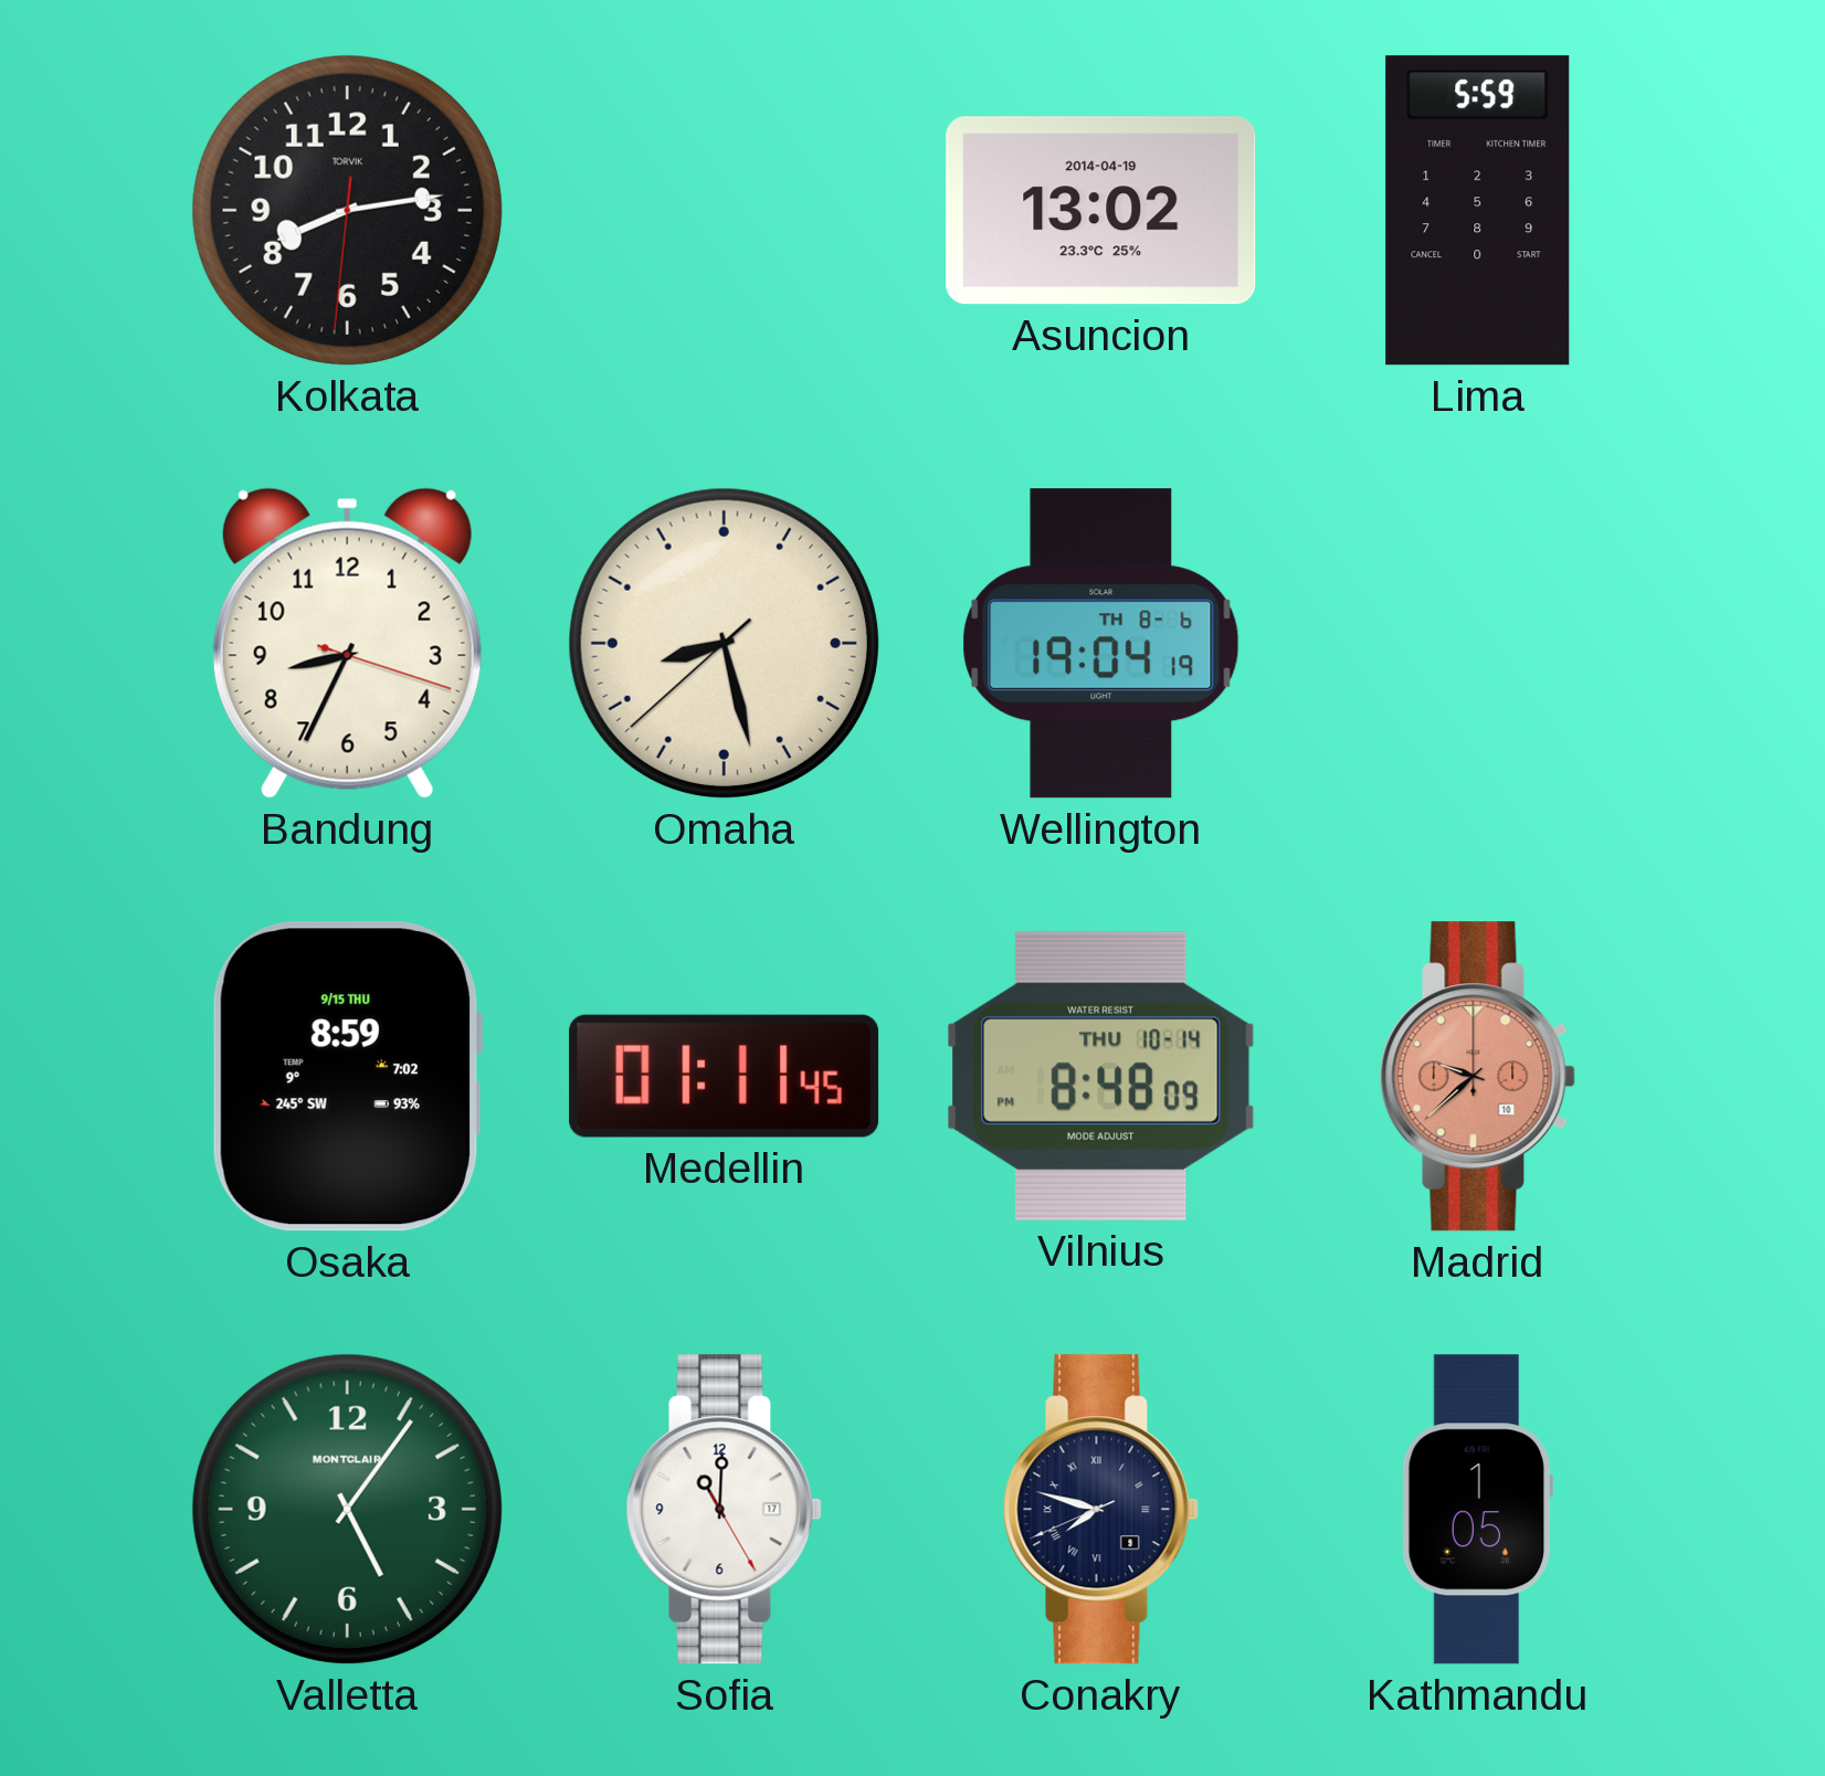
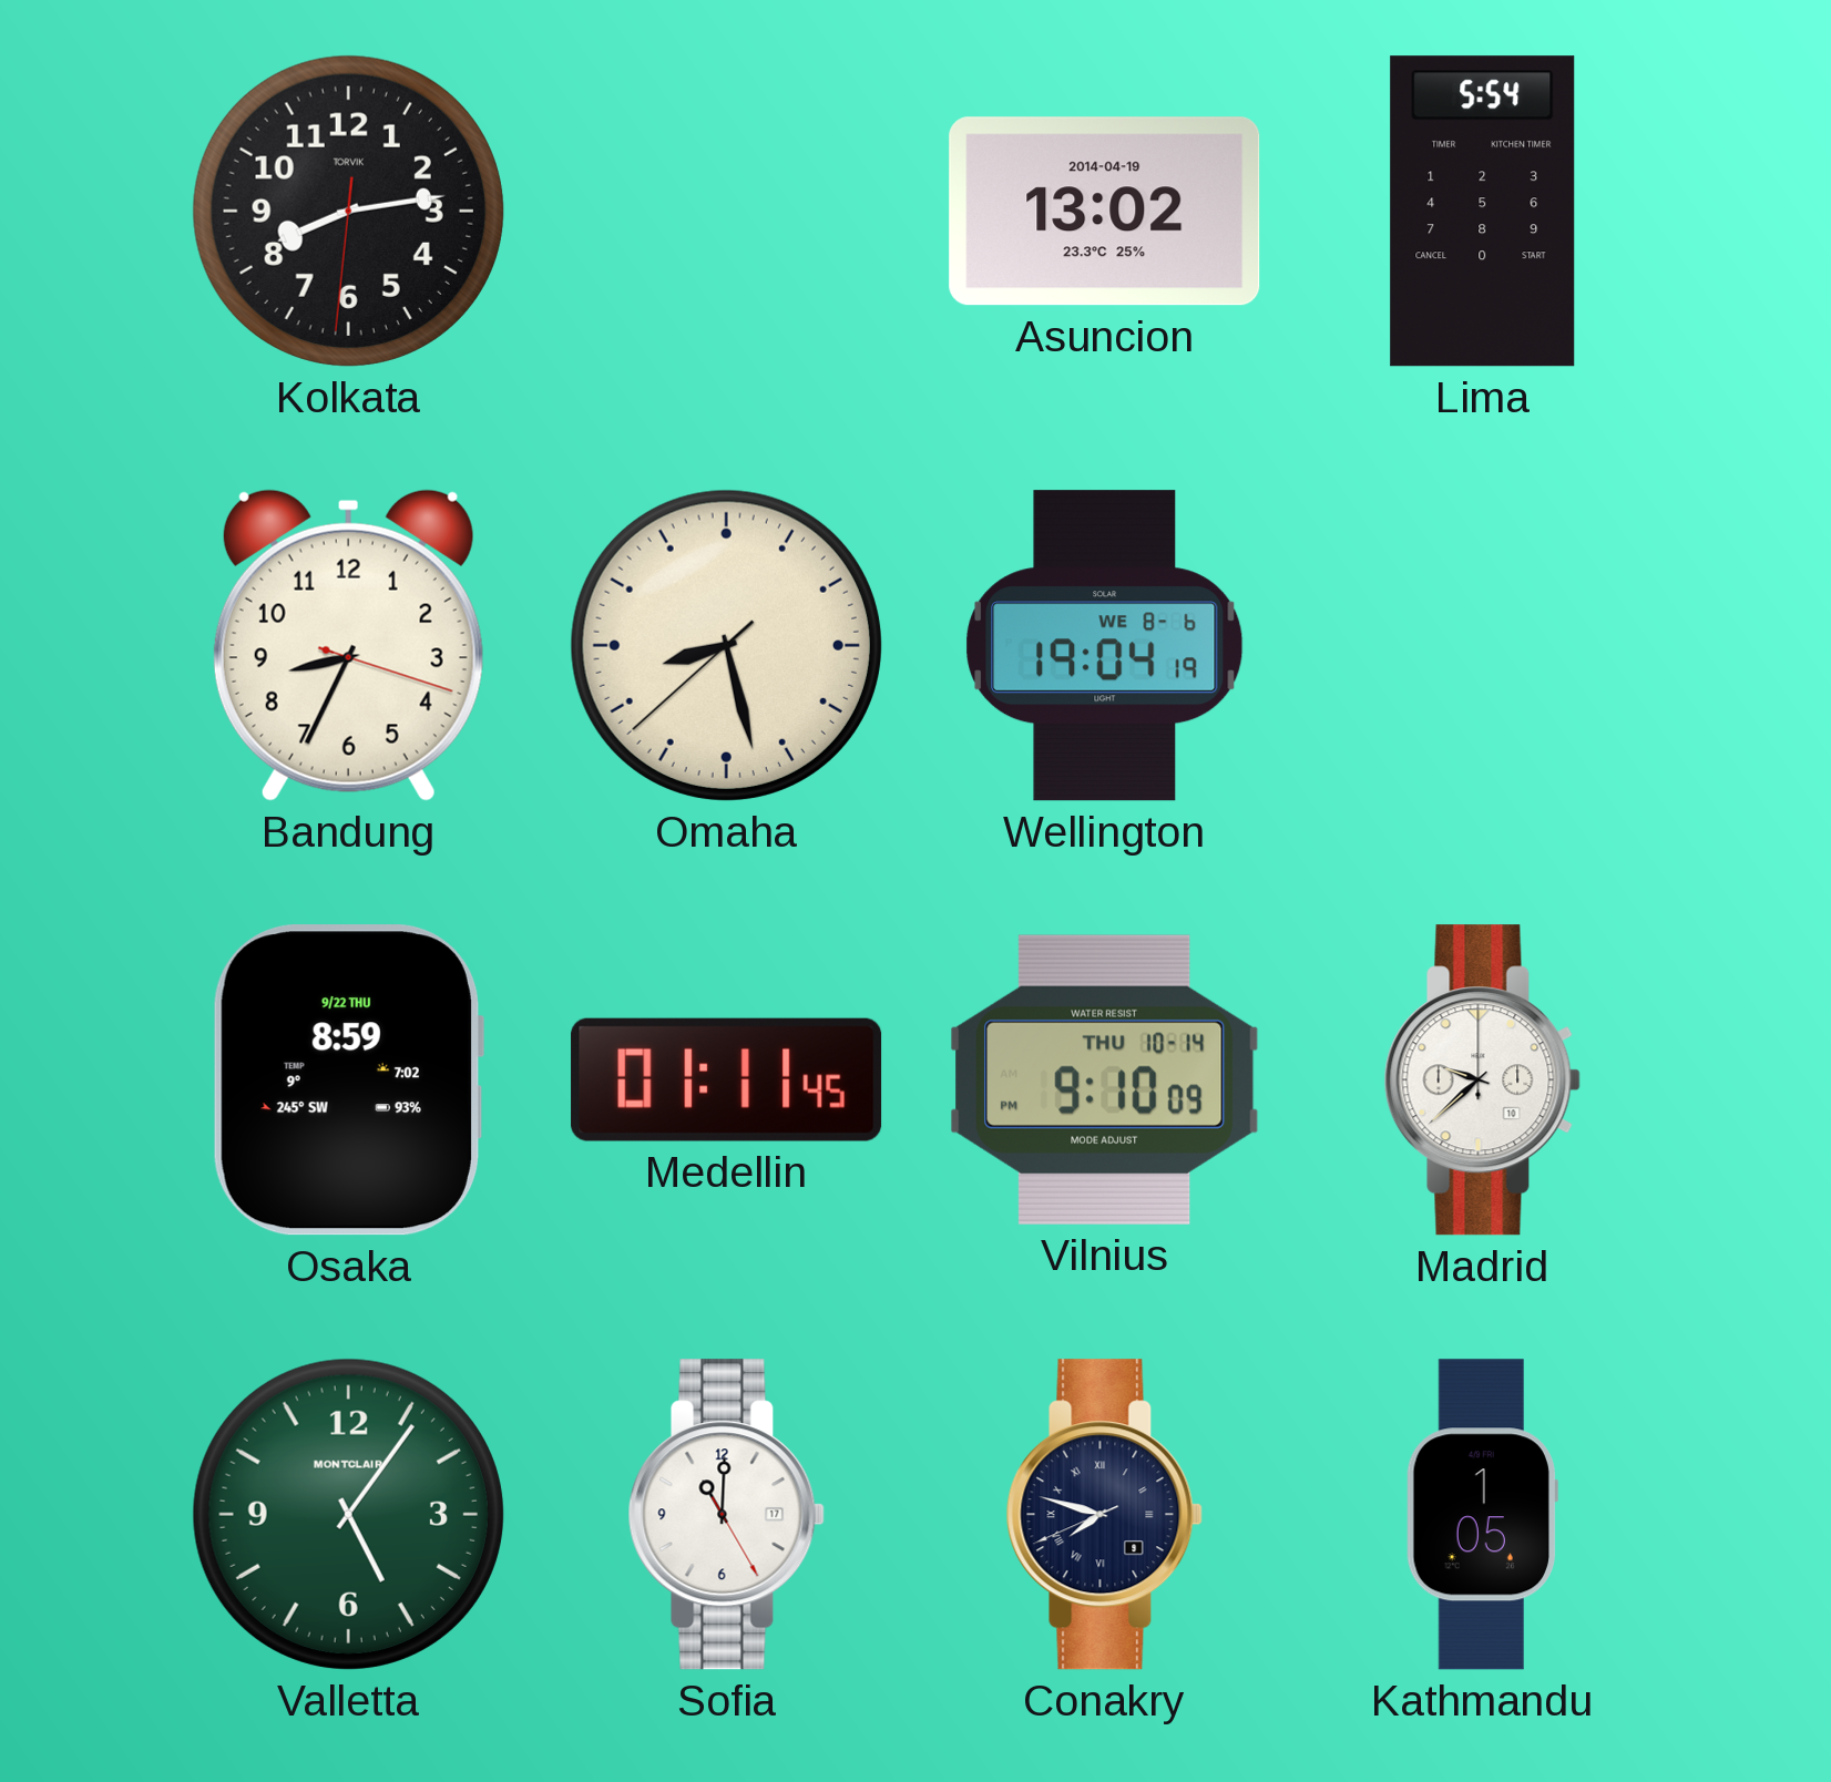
Lima: 5:59 -> 5:54
Wellington date: TH 8-6 -> WE 8-6
Osaka date: 9/15 THU -> 9/22 THU
Vilnius: 8:48 -> 9:10
Madrid dial: salmon -> white
